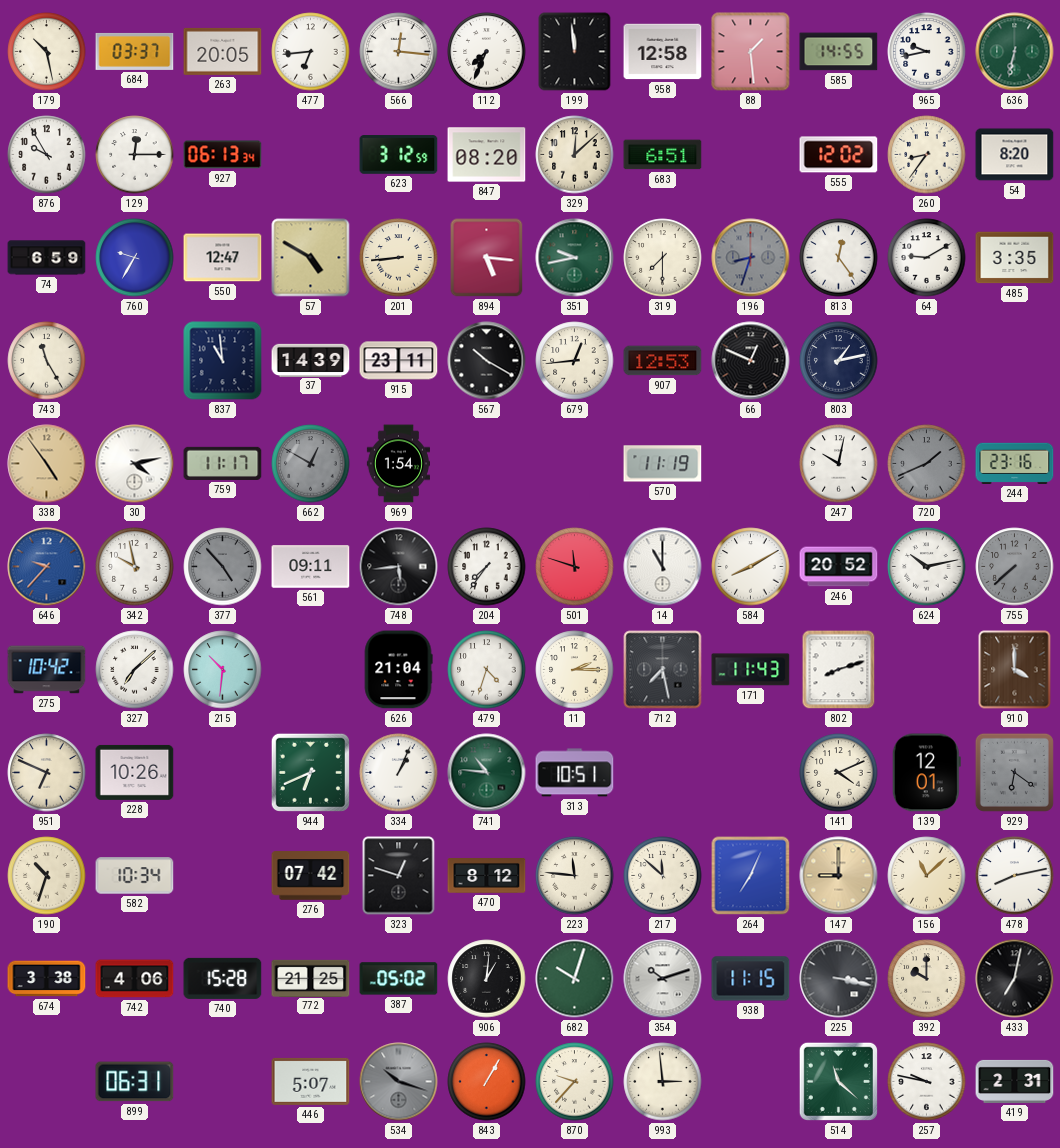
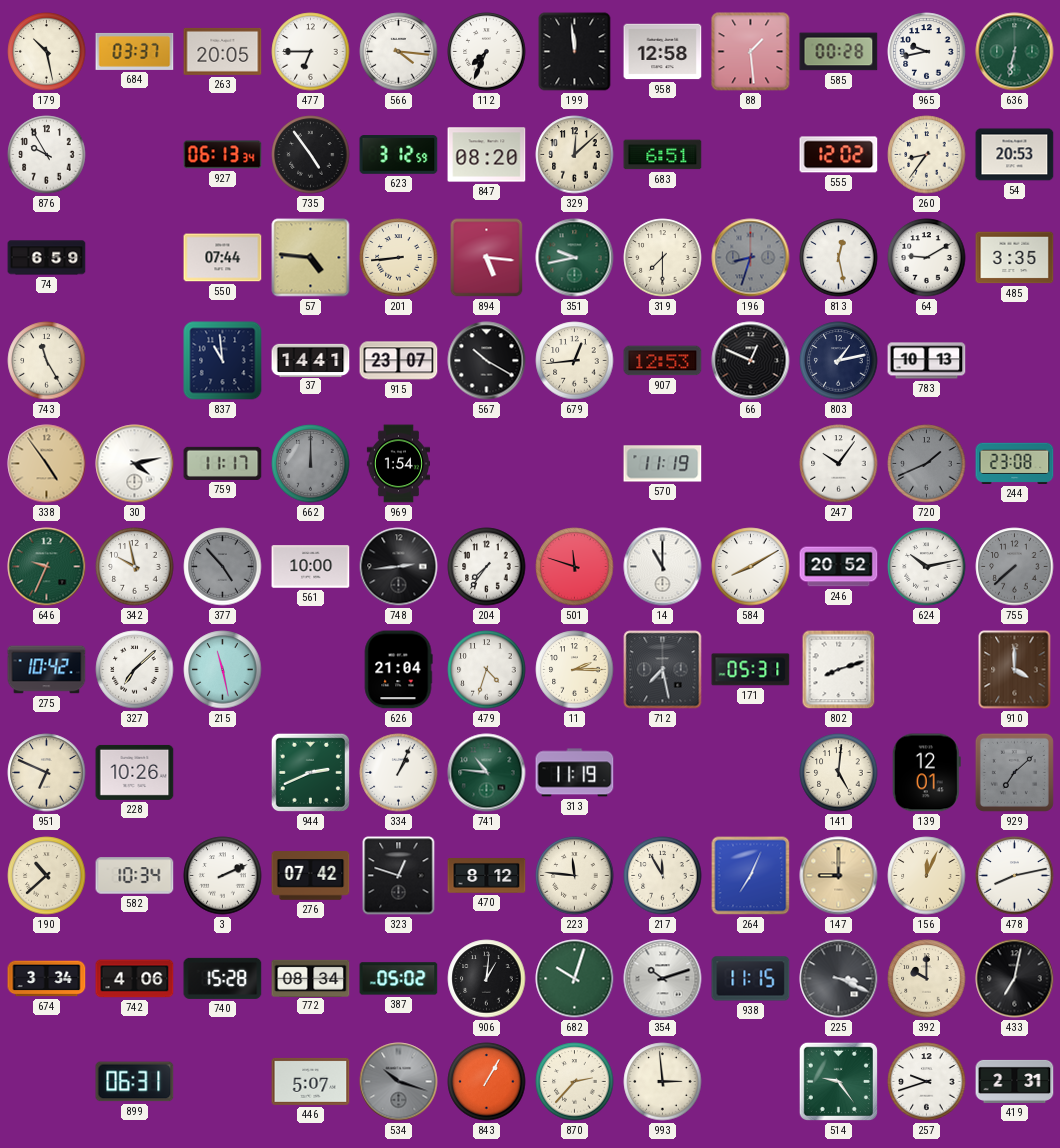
477: 6:44 -> 6:45
566: 12:16 -> 4:16
585: 14:55 -> 00:28
129: 12:15 -> none
735: none -> 4:54
54: 8:20 -> 20:53
760: 9:35 -> none
550: 12:47 -> 07:44
57: 4:50 -> 4:46
813: 12:24 -> 12:28
37: 14:39 -> 14:41
915: 23:11 -> 23:07
783: none -> 10:13
662: 12:50 -> 12:00
247: 10:02 -> 10:06
244: 23:16 -> 23:08
646: 9:37 -> 9:34
646 dial: blue -> green
561: 09:11 -> 10:00
748: 5:44 -> 2:44
215: 10:31 -> 11:28
171: 11:43 -> 05:31
944: 6:41 -> 2:41
313: 10:51 -> 11:19
141: 4:11 -> 5:01
929: 6:21 -> 7:08
190: 10:33 -> 10:38
3: none -> 2:11
217: 11:52 -> 11:55
156: 11:08 -> 12:04
674: 3:38 -> 3:34
772: 21:25 -> 08:34
225: 3:17 -> 3:19
870: 9:37 -> 2:37
514: 11:22 -> 9:24
257: 9:47 -> 9:42
